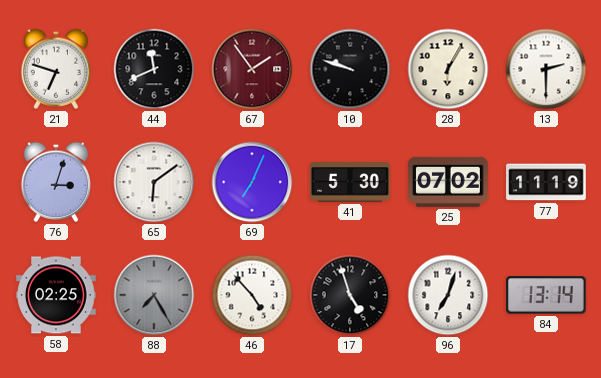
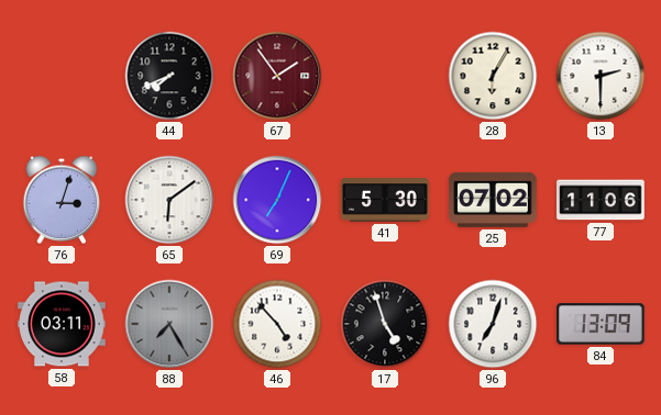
21: 6:48 -> none
44: 11:41 -> 7:41
10: 9:48 -> none
77: 11:19 -> 11:06
58: 02:25 -> 03:11
84: 13:14 -> 13:09
